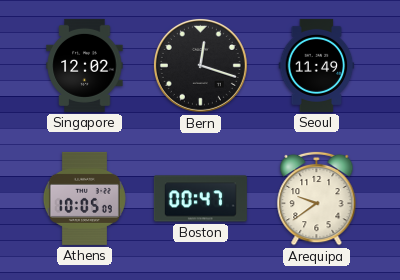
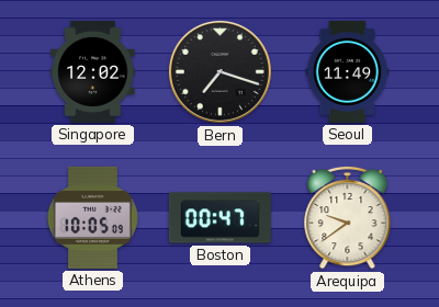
Bern: 12:18 -> 7:18
